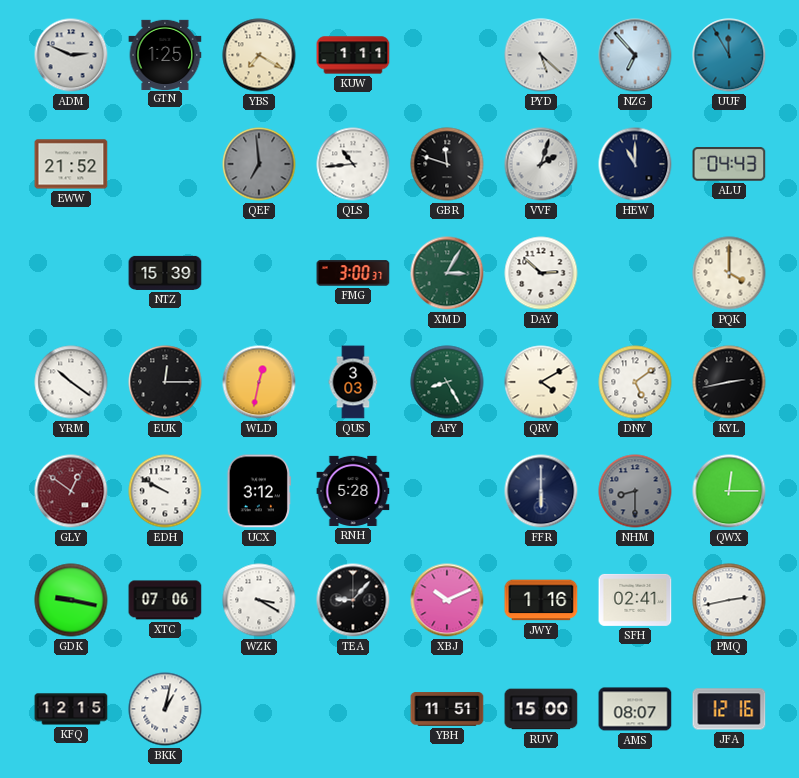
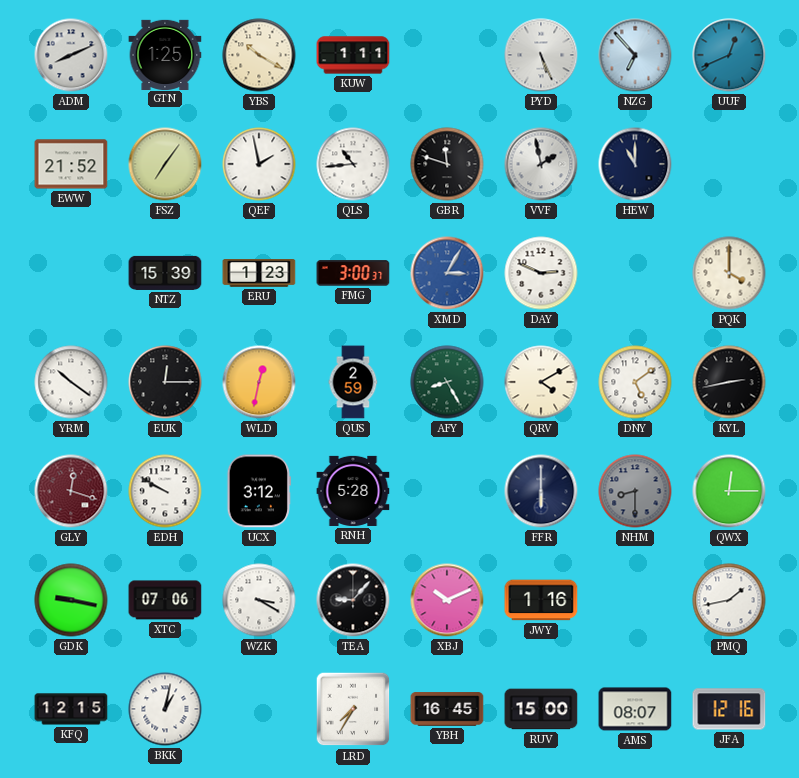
ADM: 2:49 -> 8:11
YBS: 7:20 -> 10:20
PYD: 5:22 -> 5:26
UUF: 11:55 -> 12:41
FSZ: none -> 7:06
QEF: 6:59 -> 1:58
QEF dial: grey -> white
VVF: 2:03 -> 1:58
ALU: 04:43 -> none
ERU: none -> 1:23
XMD dial: green -> blue
DAY: 2:52 -> 2:49
QUS: 3:03 -> 2:59
GLY: 12:51 -> 12:18
SFH: 02:41 -> none
PMQ: 2:43 -> 1:43
LRD: none -> 7:35
YBH: 11:51 -> 16:45
